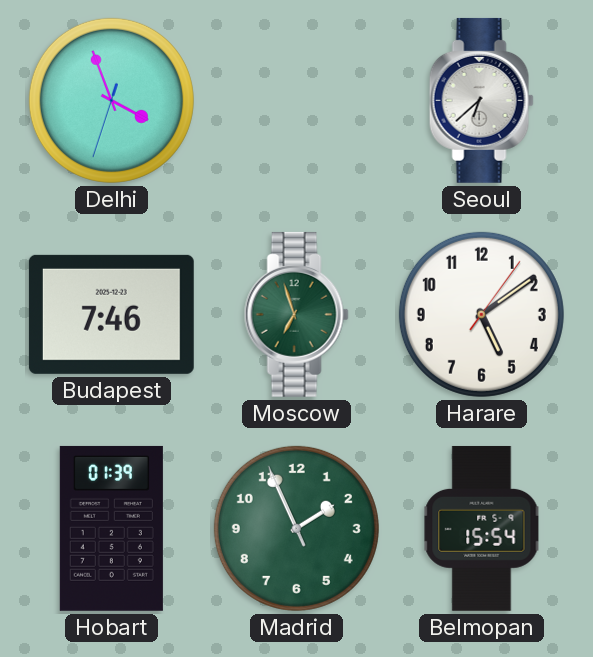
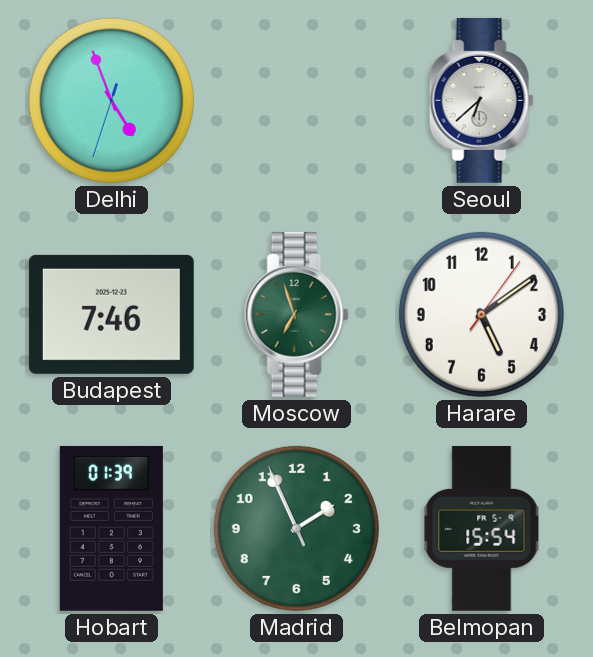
Delhi: 3:56 -> 4:56
